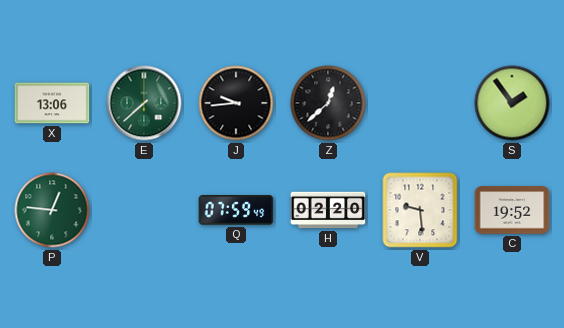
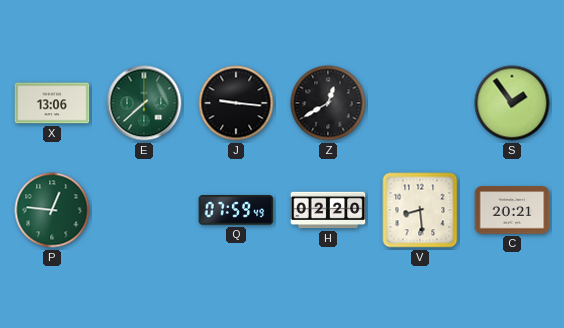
J: 9:44 -> 9:16
Z: 12:38 -> 12:40
V: 9:29 -> 8:29
C: 19:52 -> 20:21
